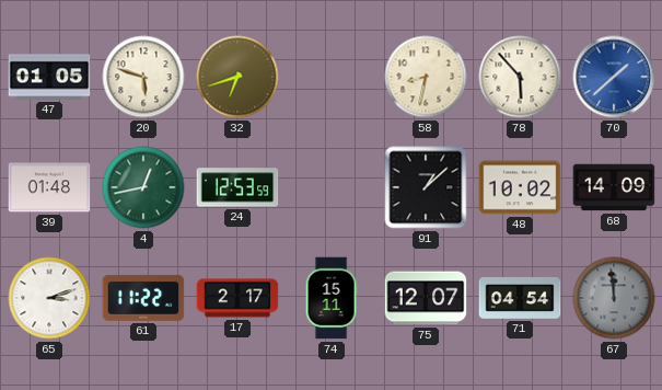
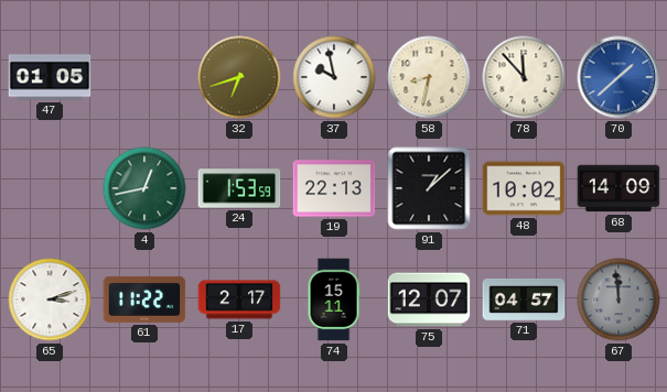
20: 5:48 -> none
37: none -> 9:58
78: 5:53 -> 11:53
39: 01:48 -> none
24: 12:53 -> 1:53
19: none -> 22:13
71: 04:54 -> 04:57
